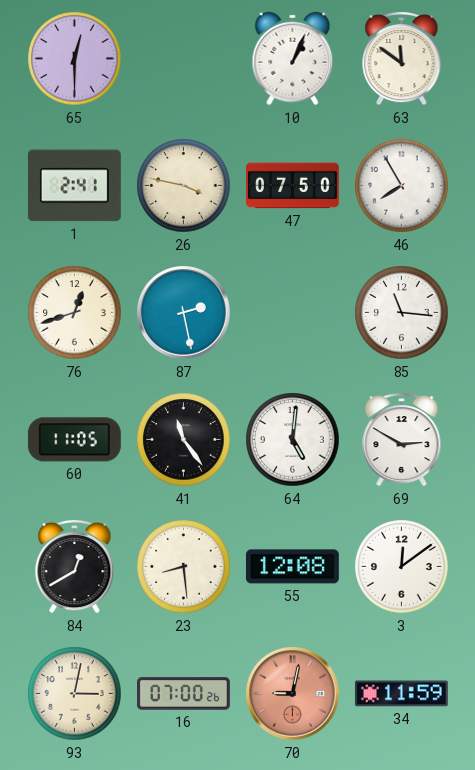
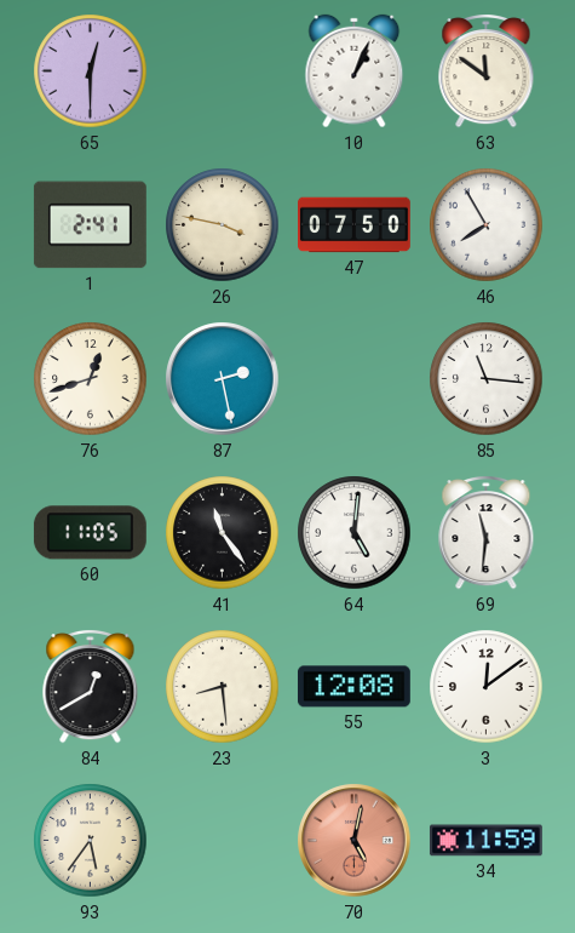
69: 2:50 -> 11:31
93: 3:02 -> 5:36
16: 07:00 -> none
70: 9:02 -> 5:02
